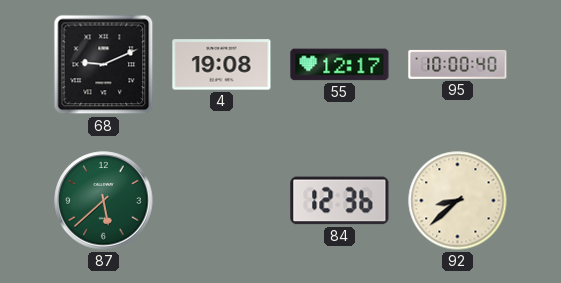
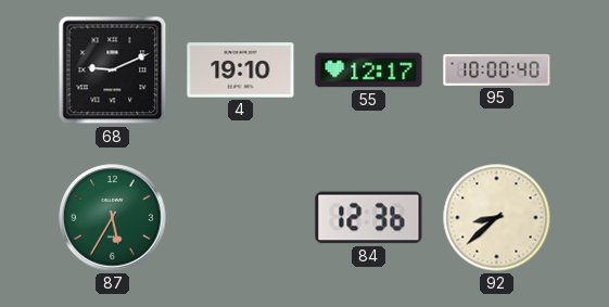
4: 19:08 -> 19:10
87: 5:38 -> 5:35
